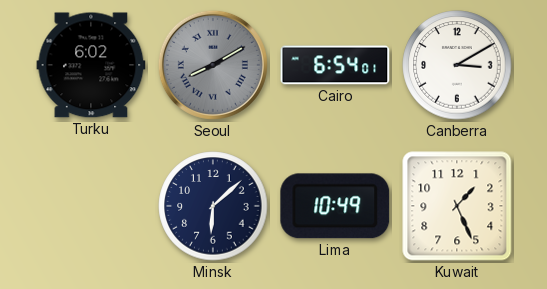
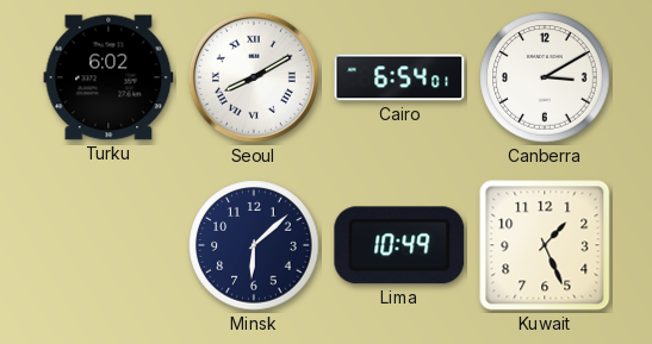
Seoul dial: grey -> white
